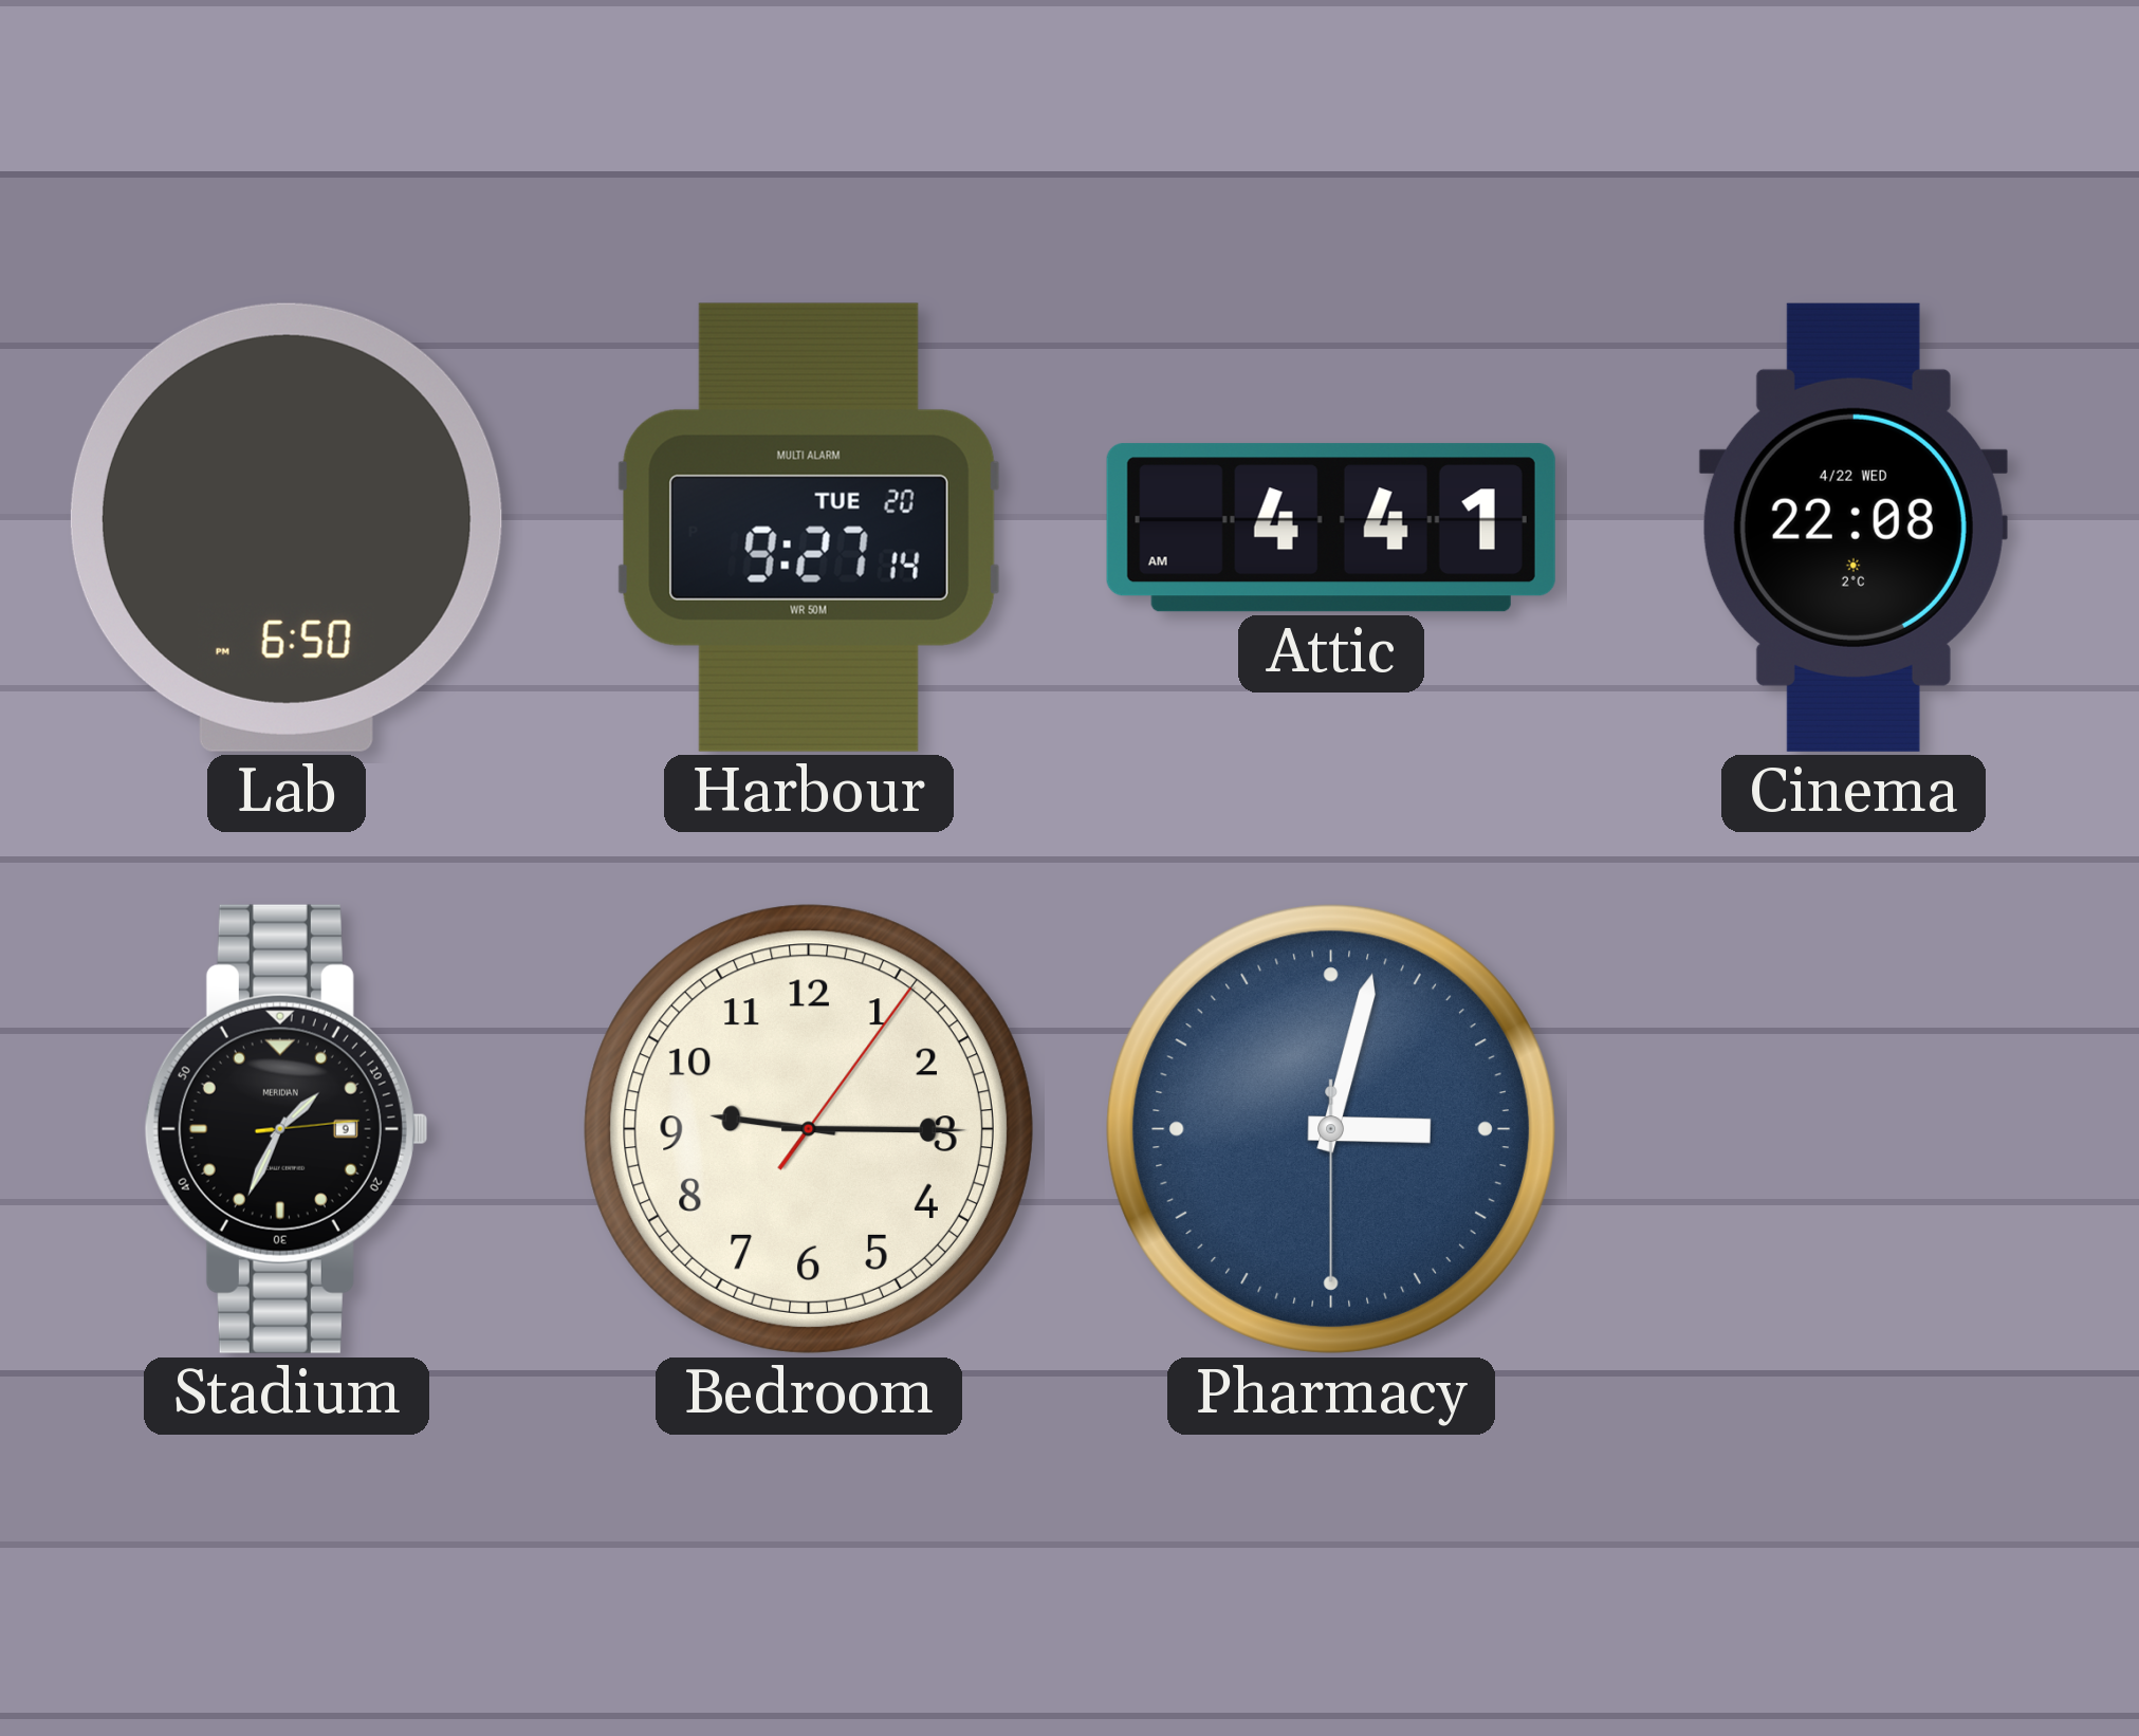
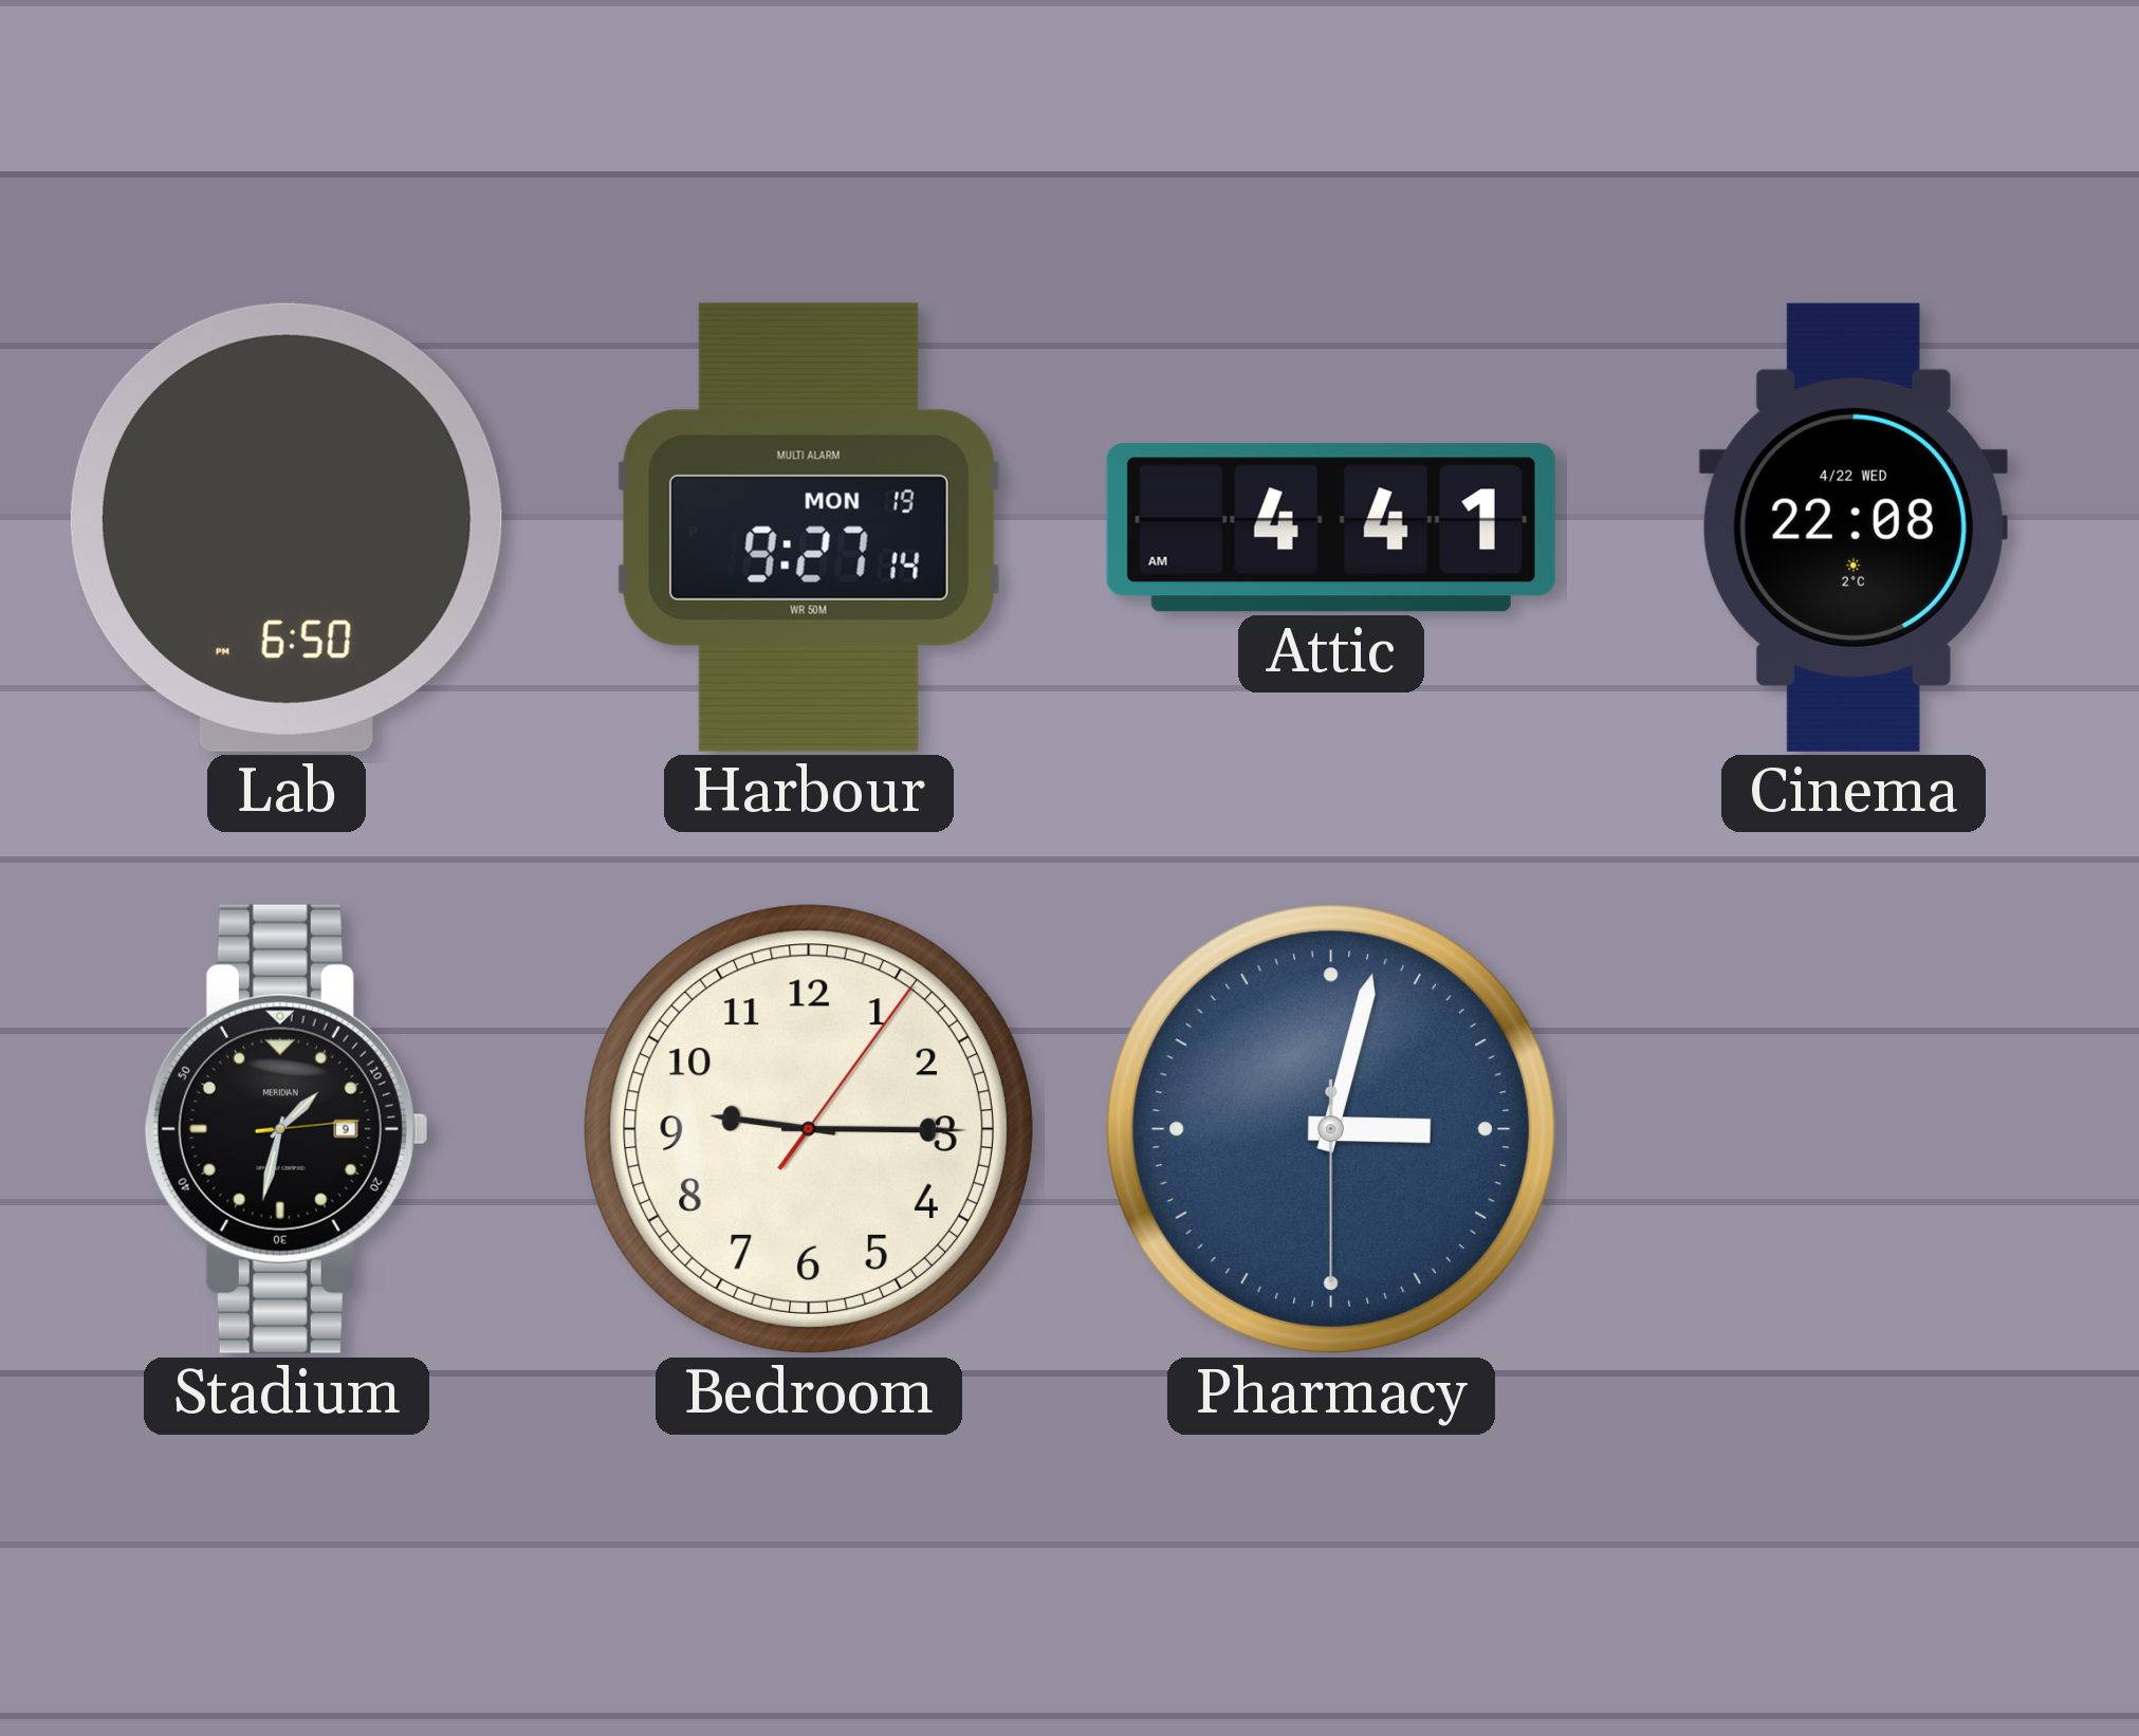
Harbour date: TUE 20 -> MON 19
Stadium: 1:34 -> 1:32
